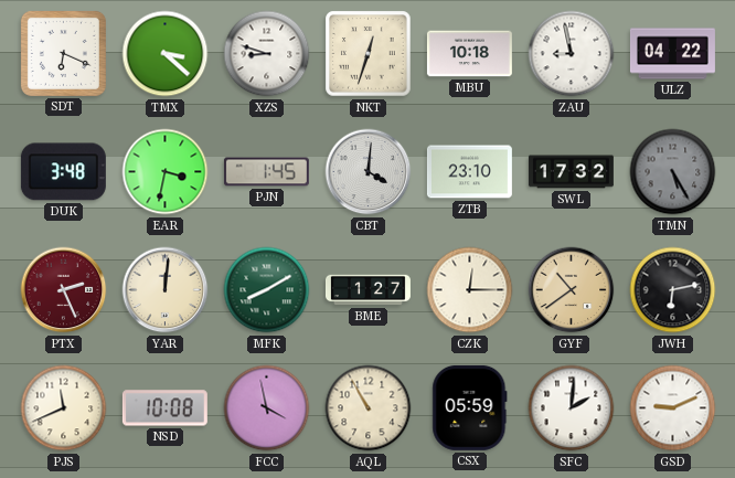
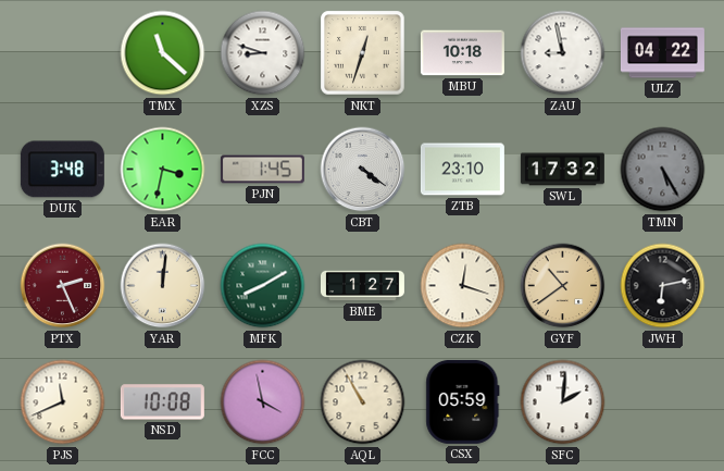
SDT: 6:19 -> none
TMX: 3:22 -> 11:22
CBT: 4:01 -> 4:21
CZK: 12:15 -> 12:18
GSD: 9:11 -> none
